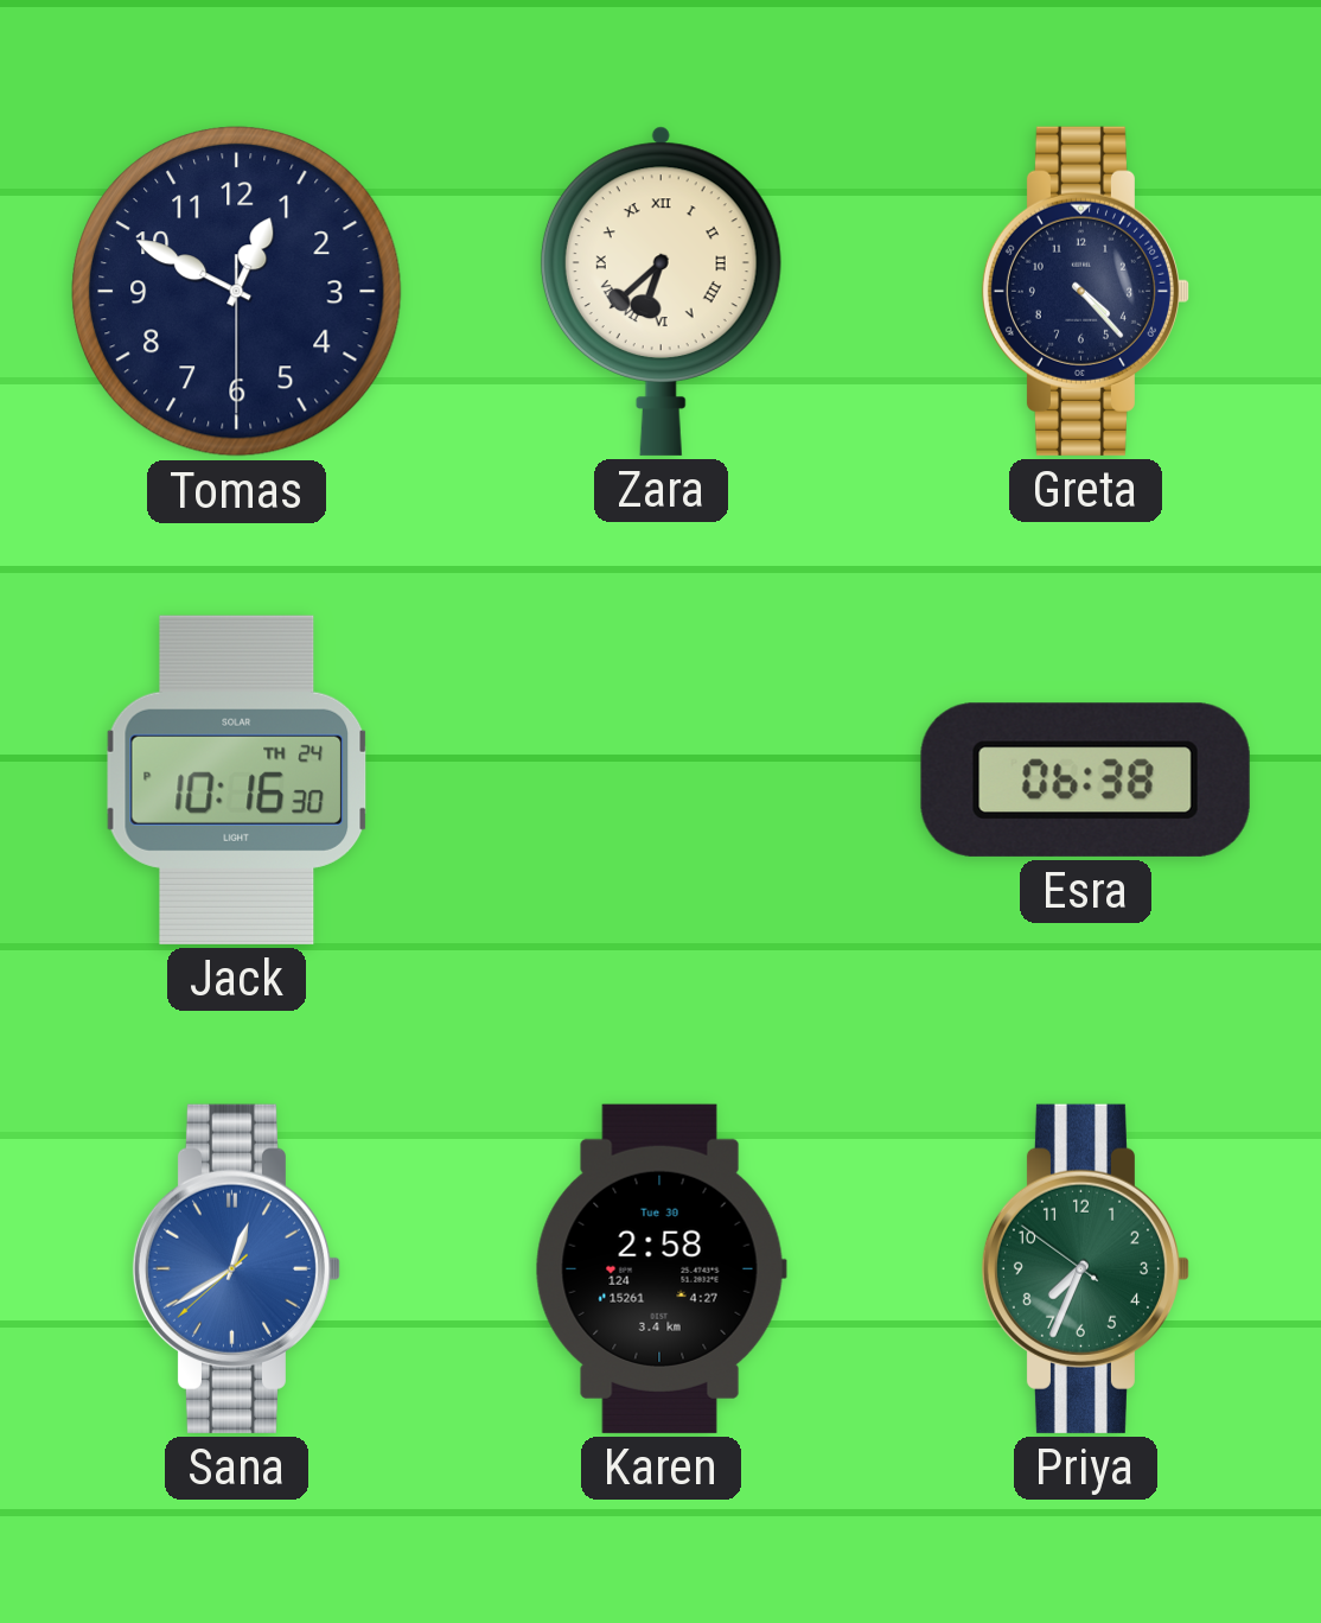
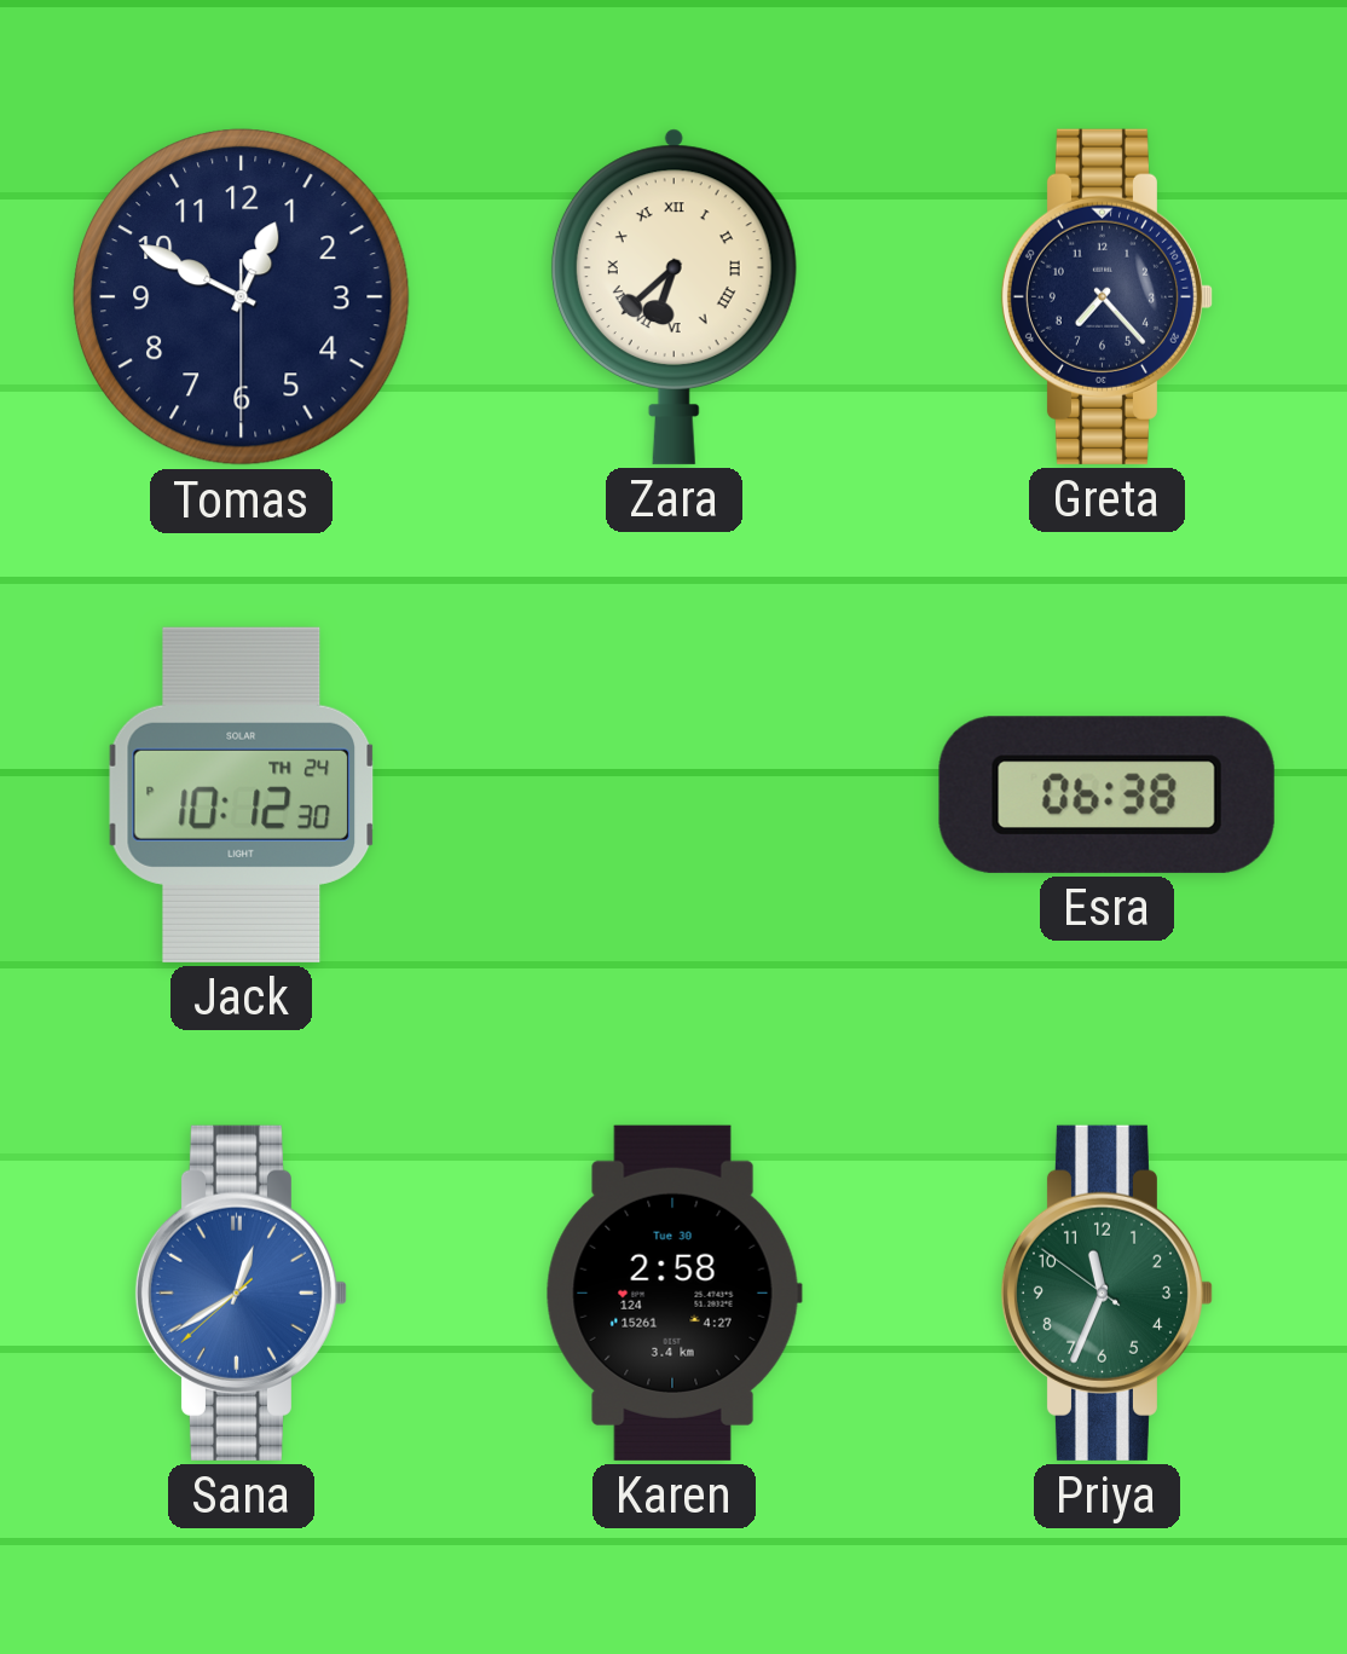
Greta: 4:23 -> 7:23
Jack: 10:16 -> 10:12
Priya: 7:33 -> 11:33
